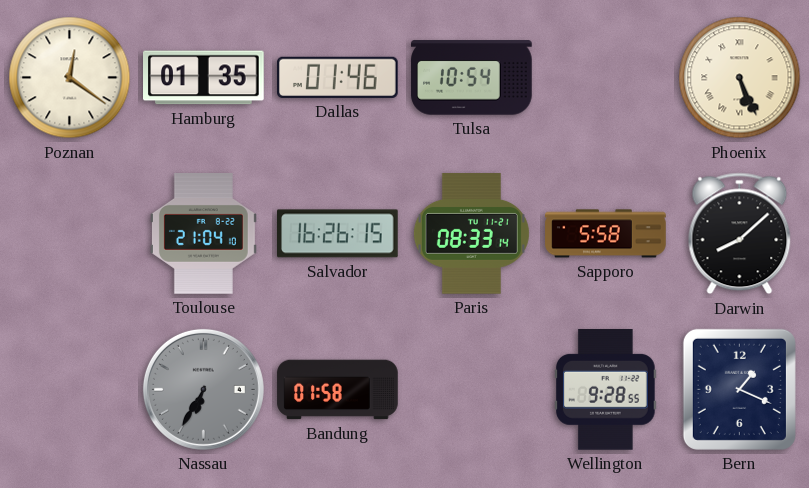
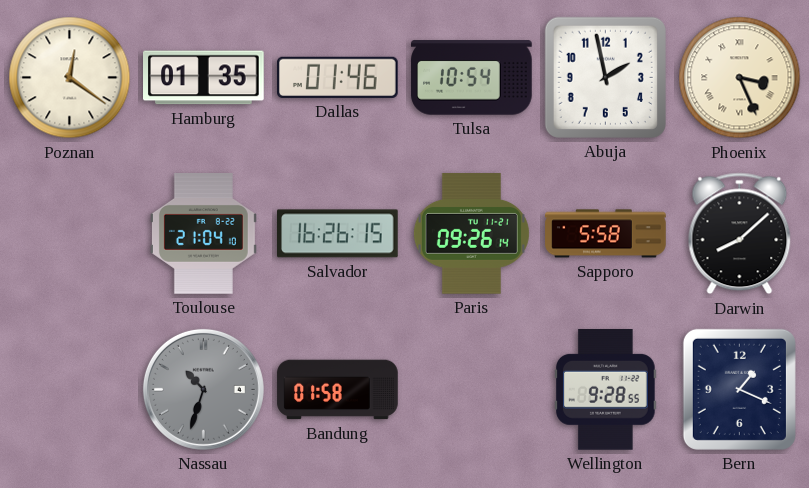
Abuja: none -> 1:58
Phoenix: 5:26 -> 3:26
Paris: 08:33 -> 09:26
Nassau: 6:35 -> 10:33
